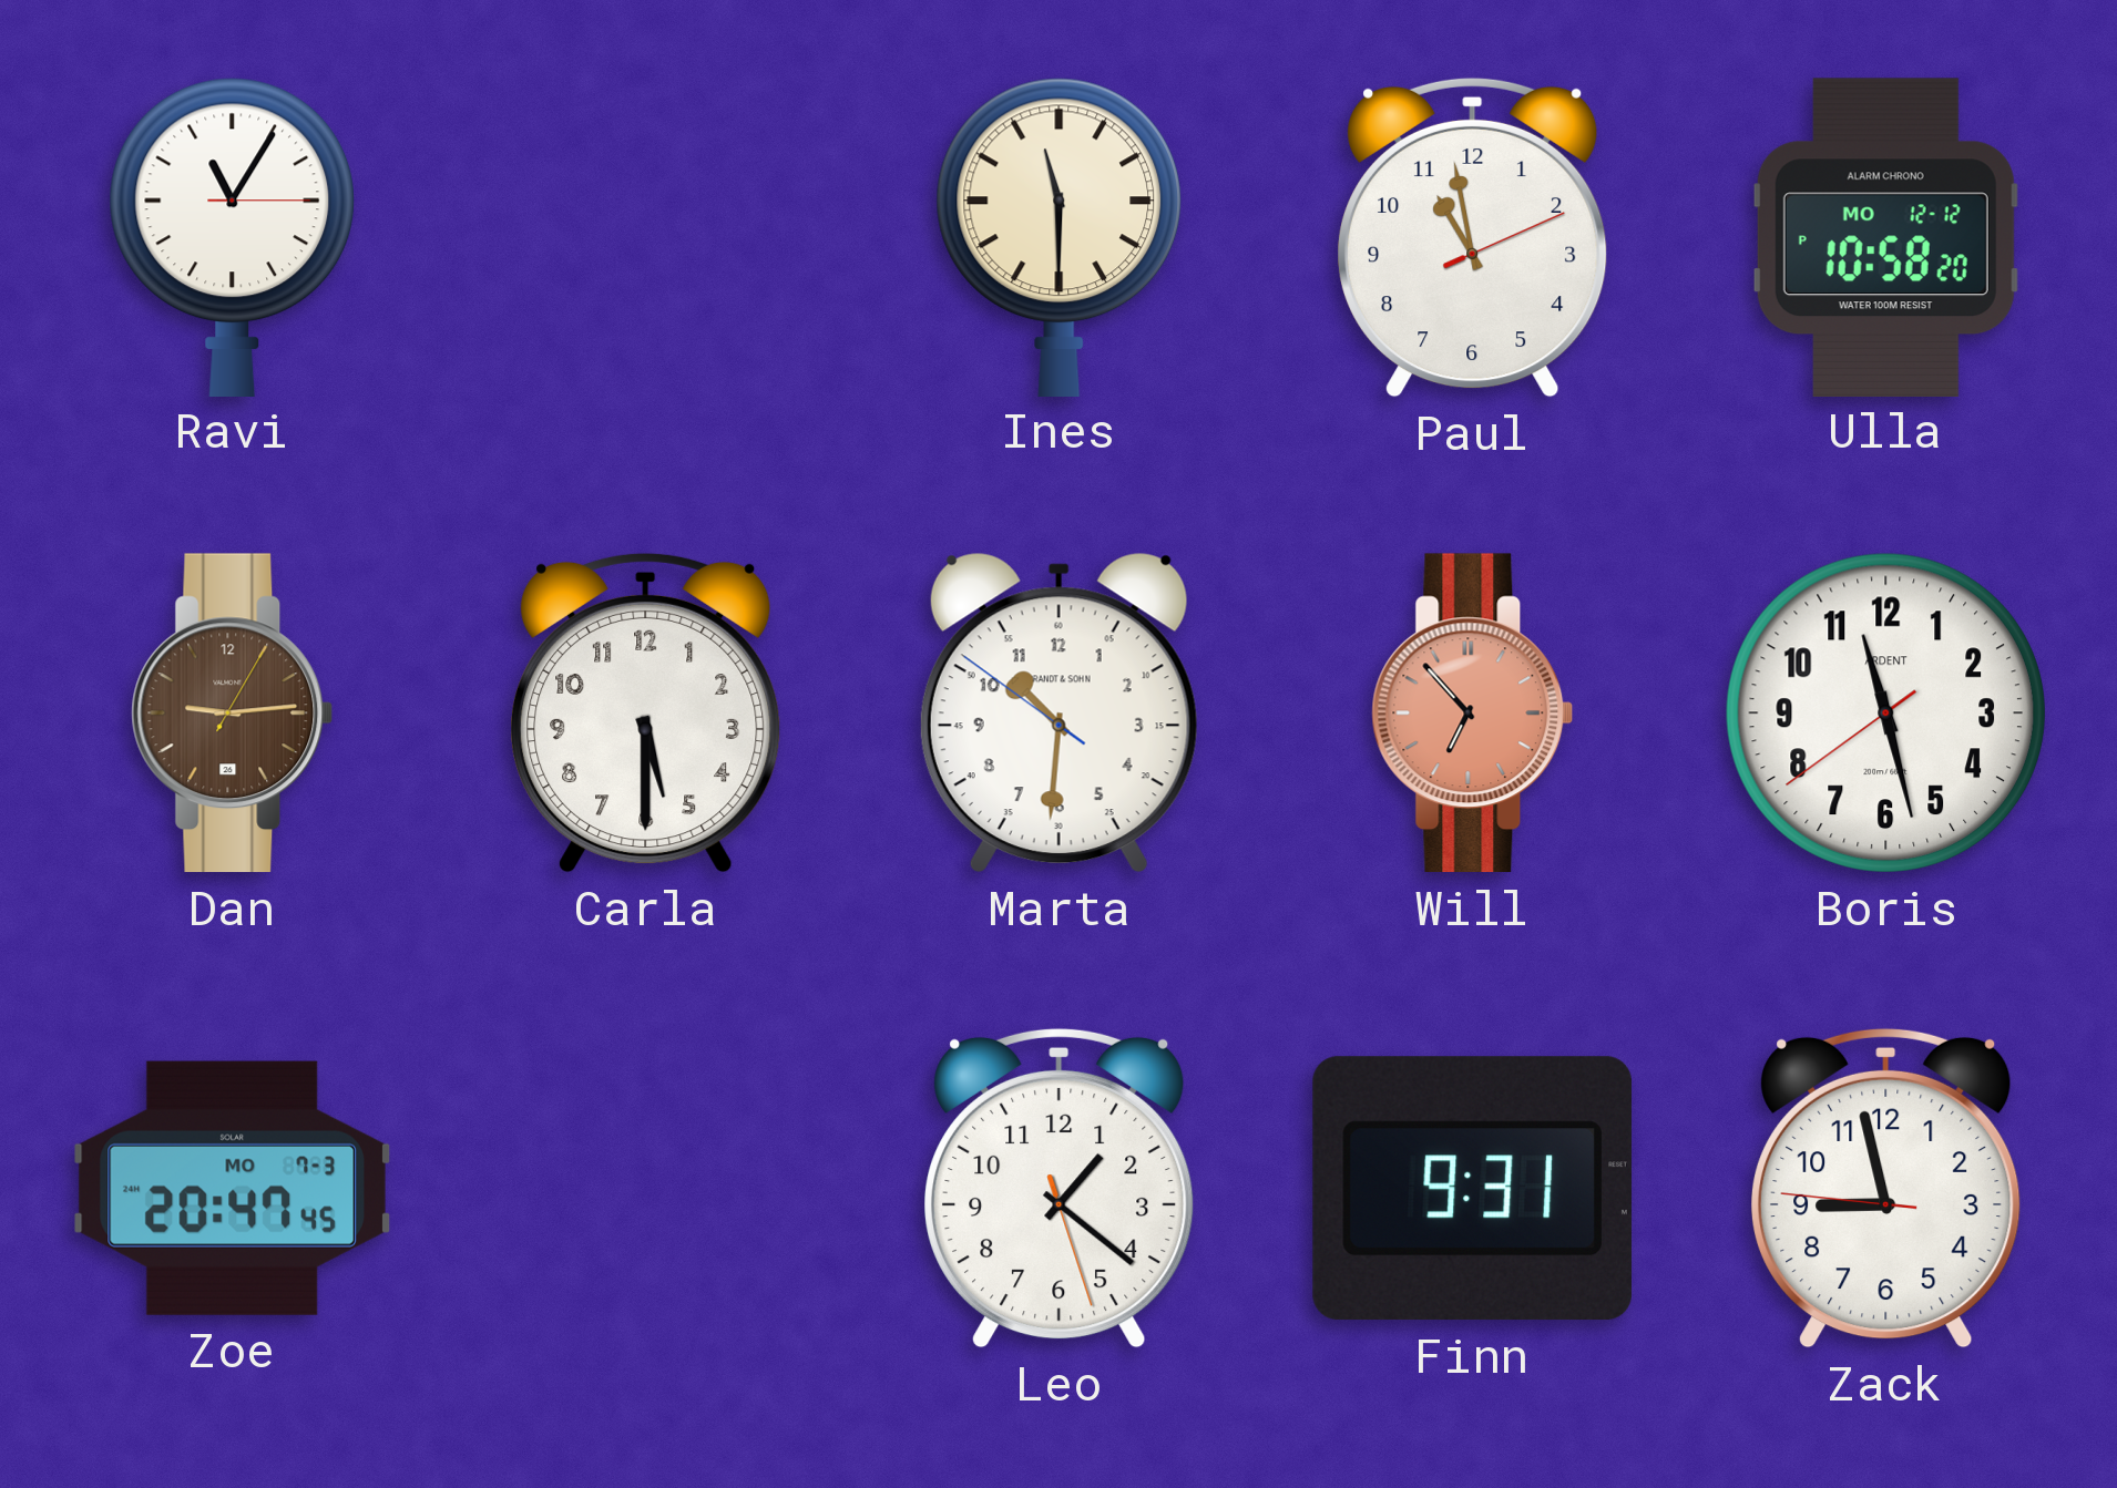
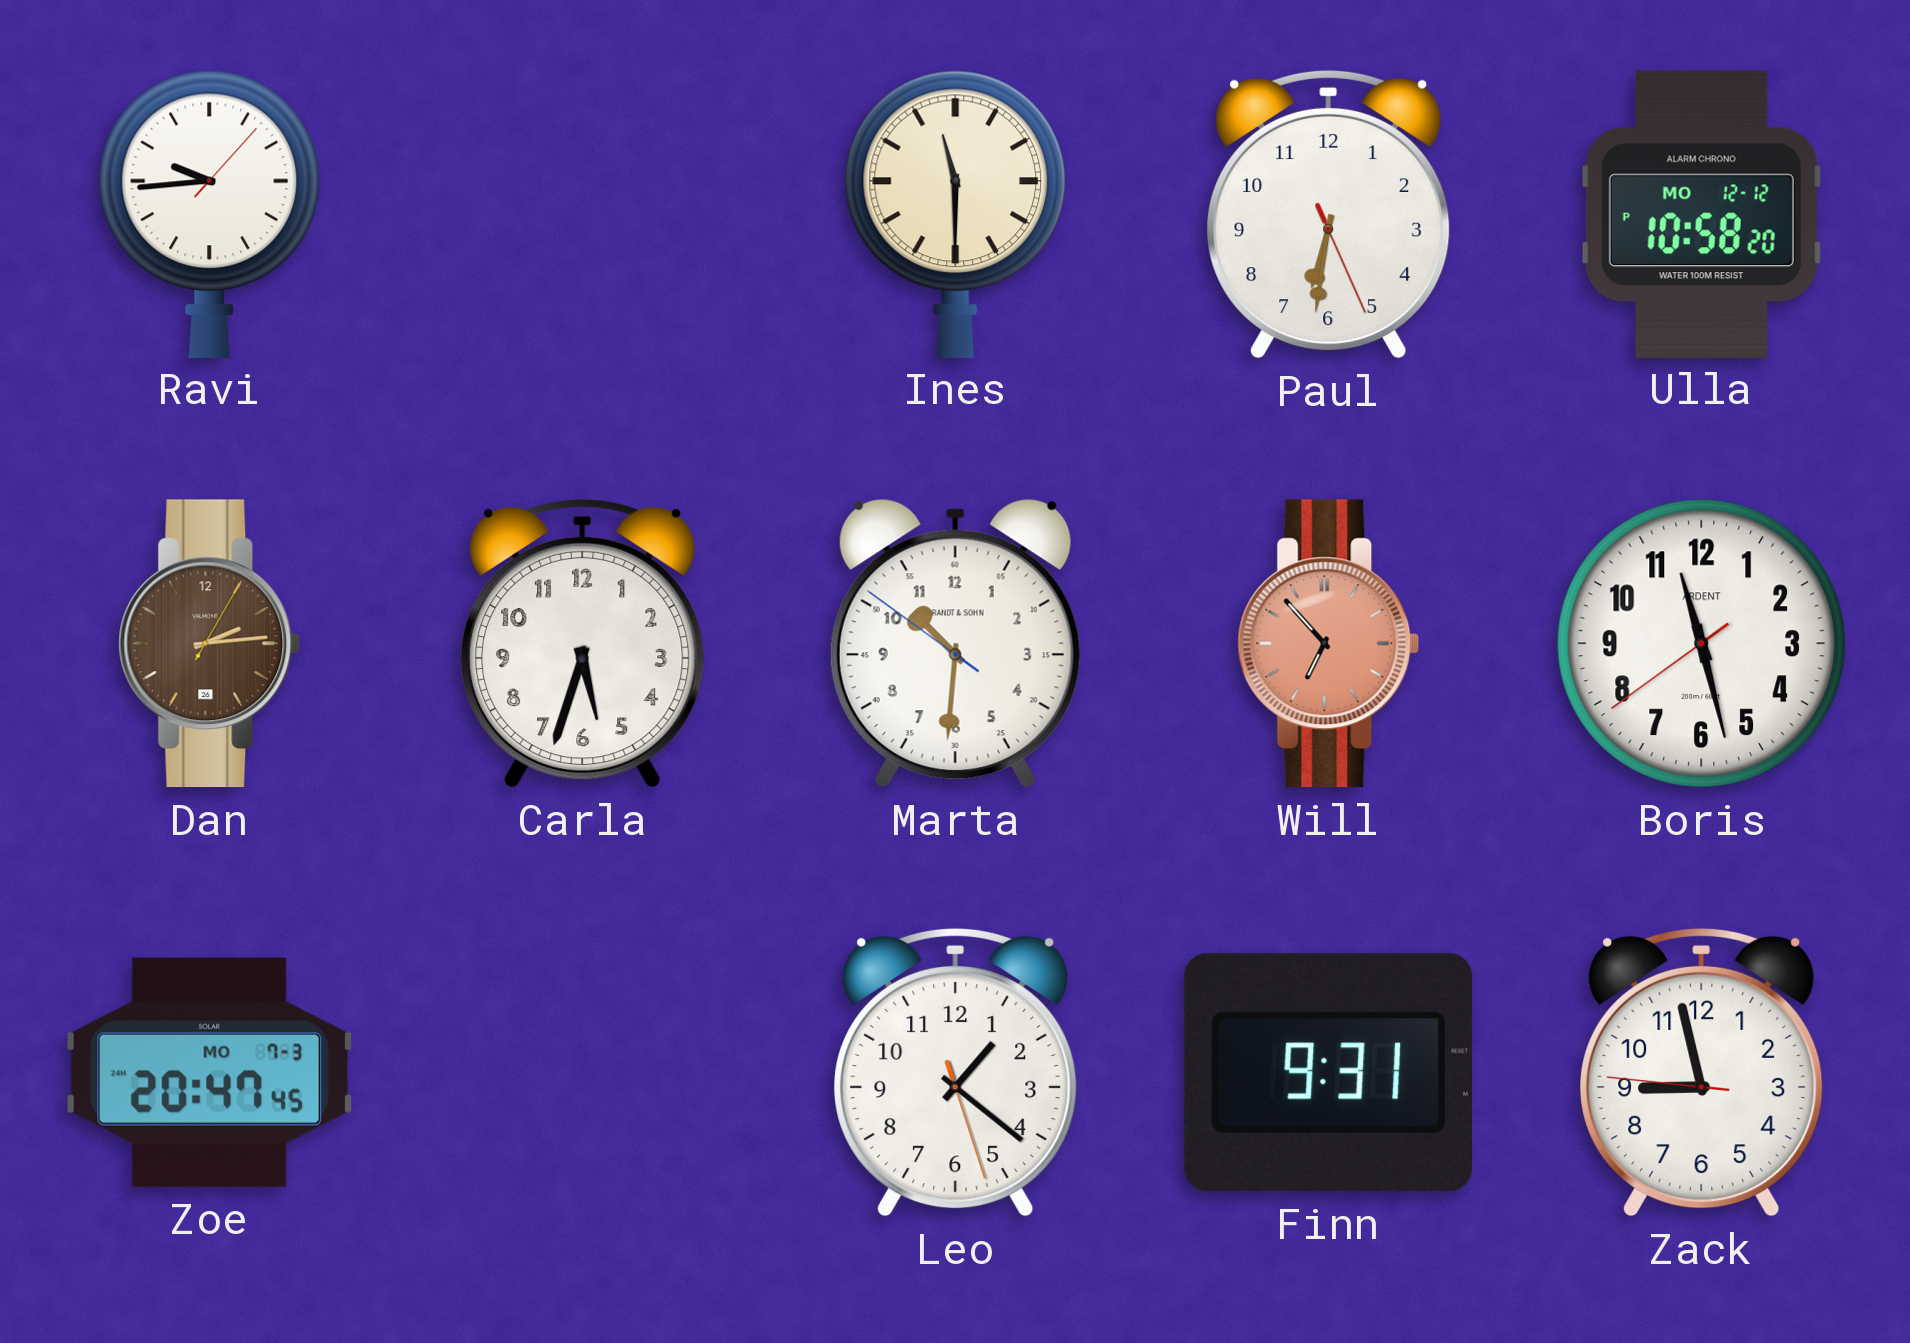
Ravi: 11:05 -> 9:44
Paul: 10:58 -> 6:31
Dan: 9:14 -> 2:14
Carla: 5:30 -> 5:33
